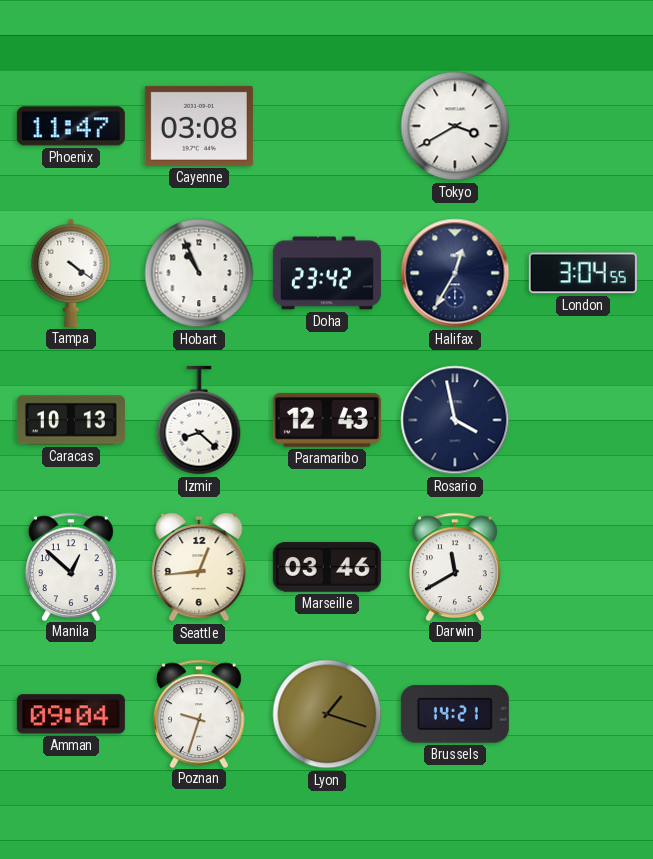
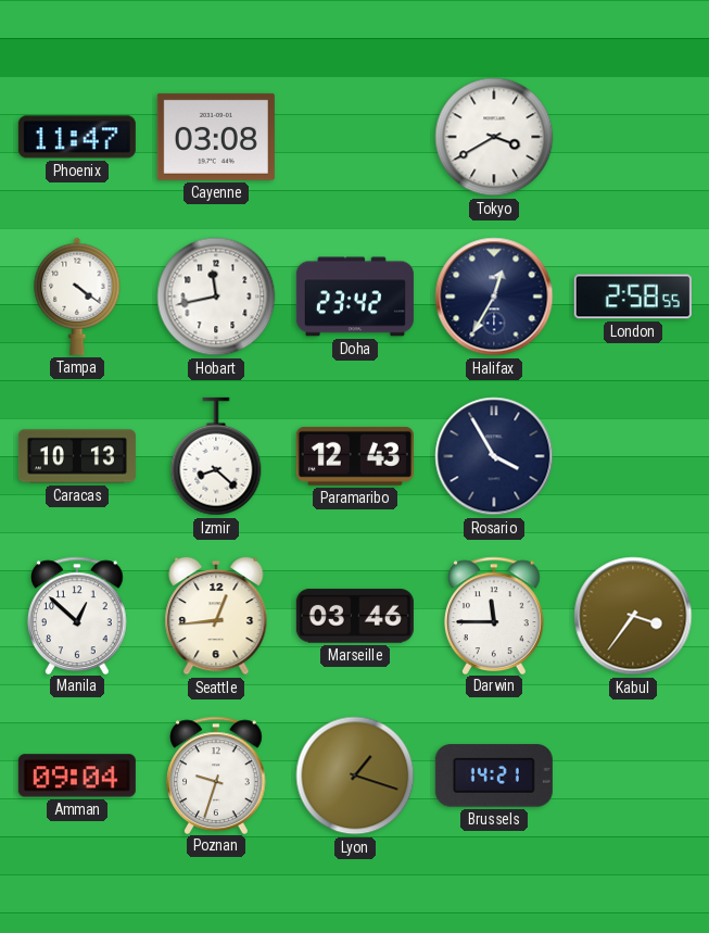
Hobart: 10:56 -> 11:43
London: 3:04 -> 2:58
Rosario: 3:58 -> 3:55
Darwin: 11:40 -> 11:45
Kabul: none -> 3:36
